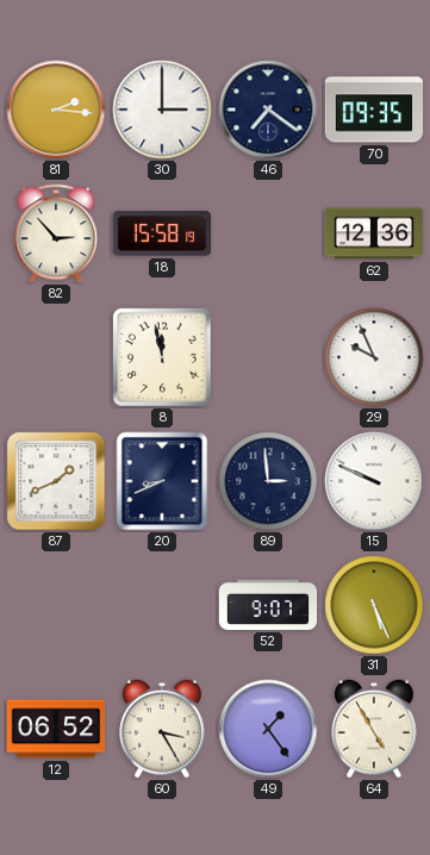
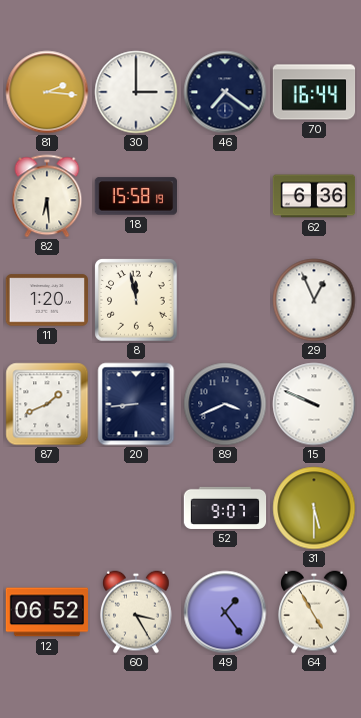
70: 09:35 -> 16:44
82: 2:53 -> 6:29
62: 12:36 -> 6:36
11: none -> 1:20
29: 9:56 -> 12:56
20: 8:41 -> 8:44
89: 2:59 -> 3:41
31: 5:26 -> 5:30
